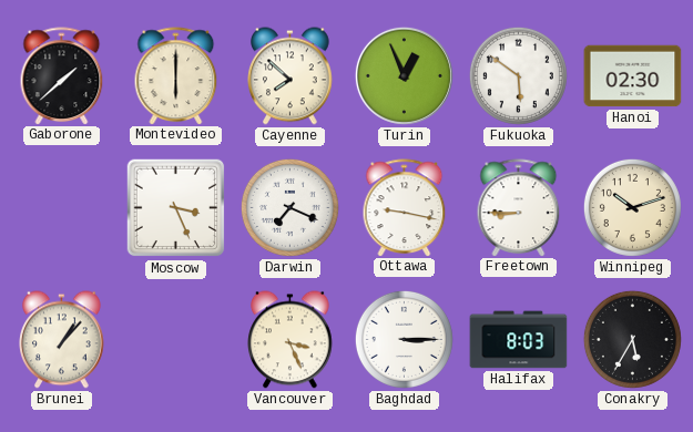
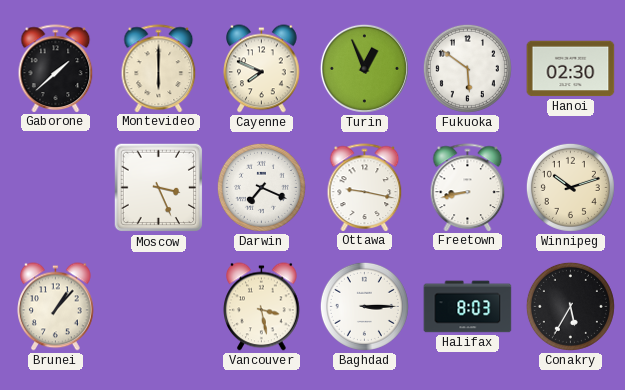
Cayenne: 7:52 -> 7:49
Freetown: 8:45 -> 8:43
Vancouver: 3:26 -> 3:28
